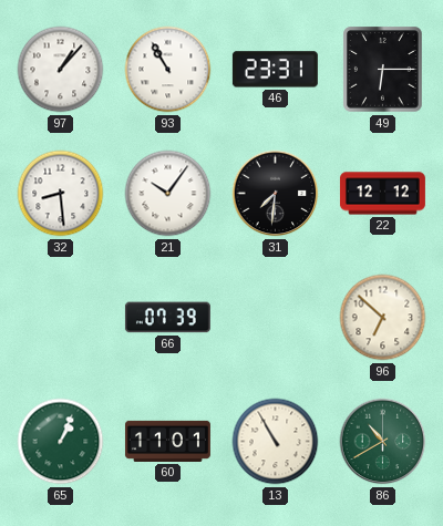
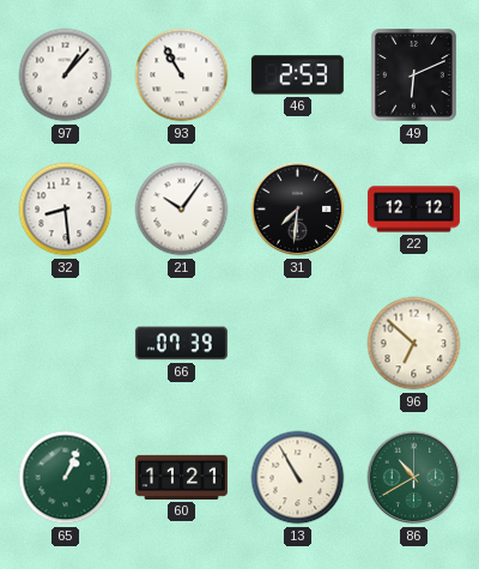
46: 23:31 -> 2:53
49: 6:15 -> 6:11
60: 11:01 -> 11:21
